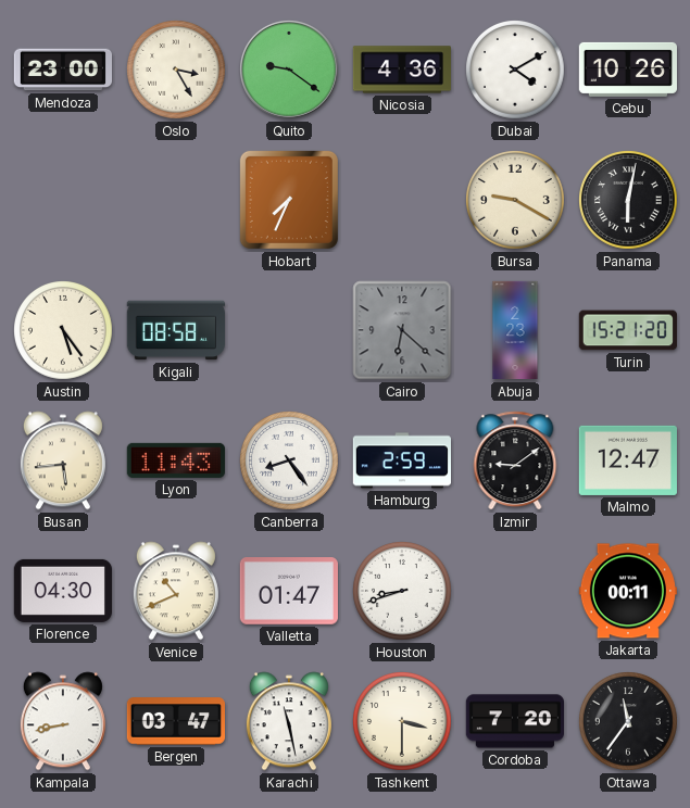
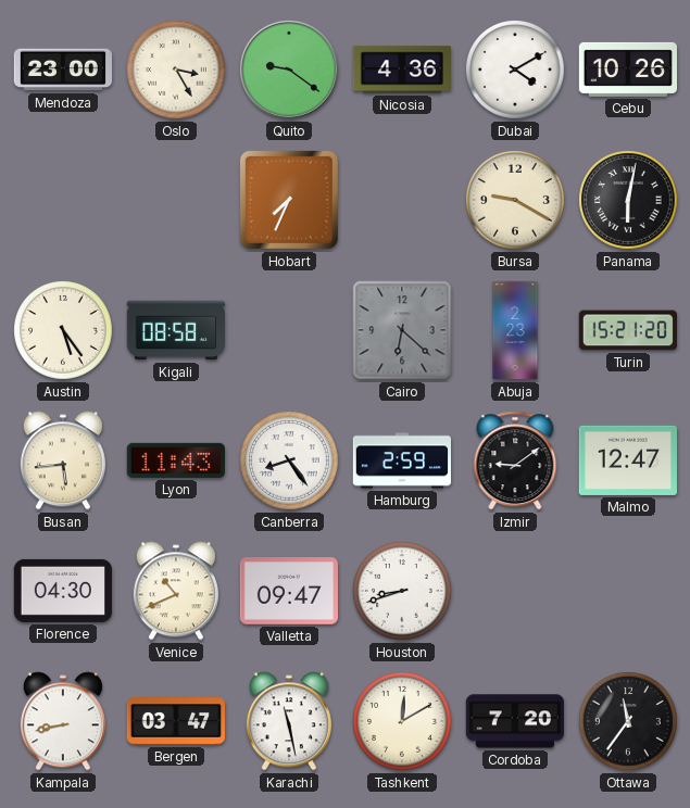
Valletta: 01:47 -> 09:47
Jakarta: 00:11 -> none
Tashkent: 3:30 -> 12:10
